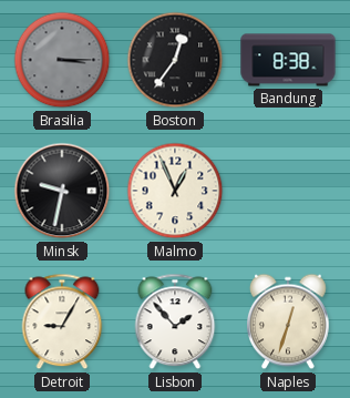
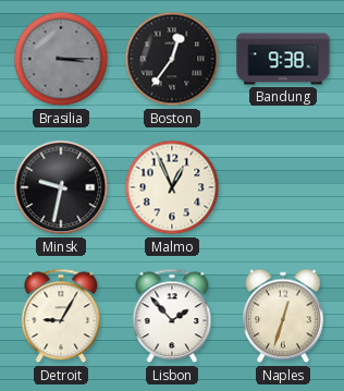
Bandung: 8:38 -> 9:38
